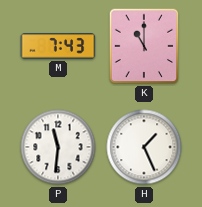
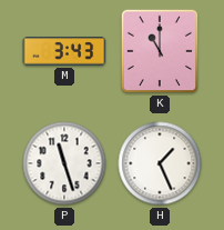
M: 7:43 -> 3:43
P: 11:31 -> 11:27
